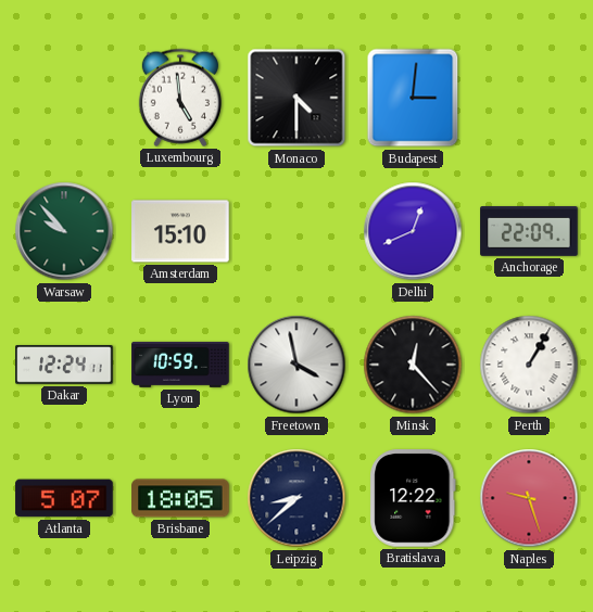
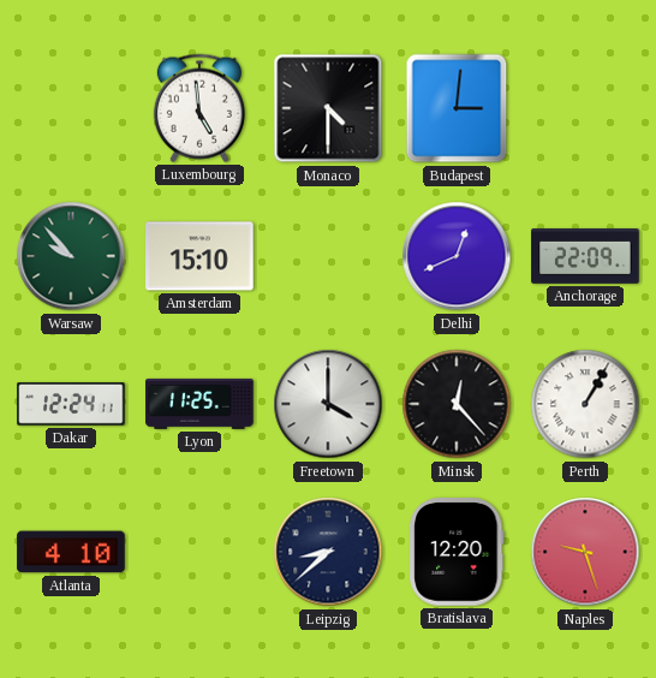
Lyon: 10:59 -> 11:25
Freetown: 3:58 -> 4:00
Atlanta: 5:07 -> 4:10
Brisbane: 18:05 -> none
Bratislava: 12:22 -> 12:20
